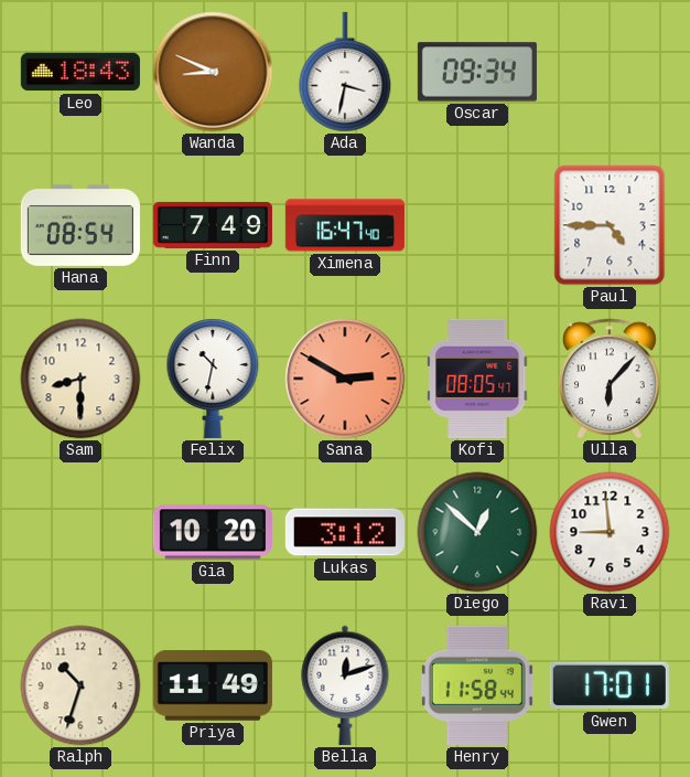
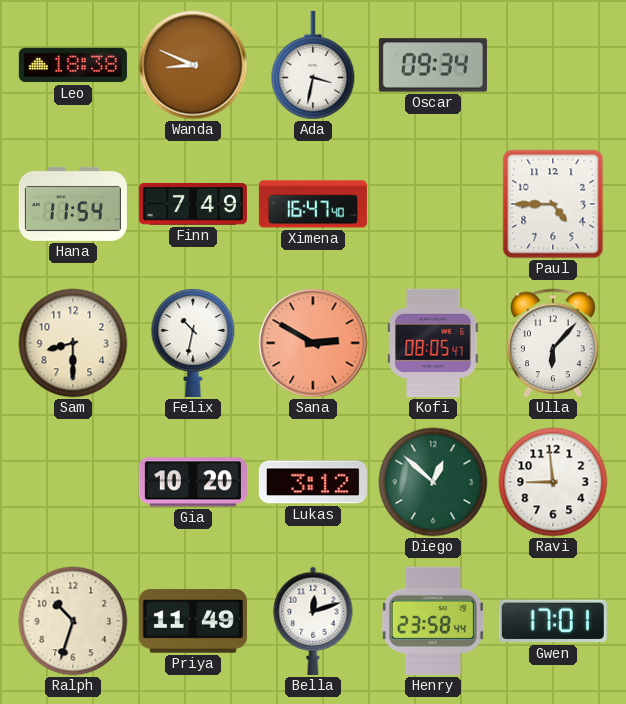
Leo: 18:43 -> 18:38
Hana: 08:54 -> 11:54
Henry: 11:58 -> 23:58
